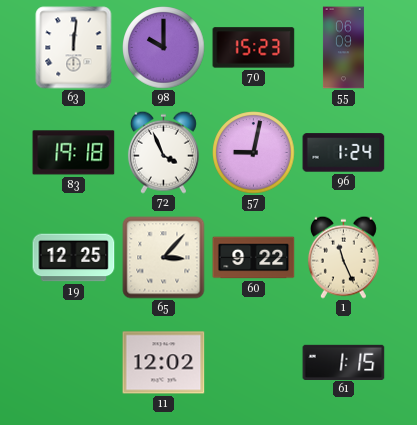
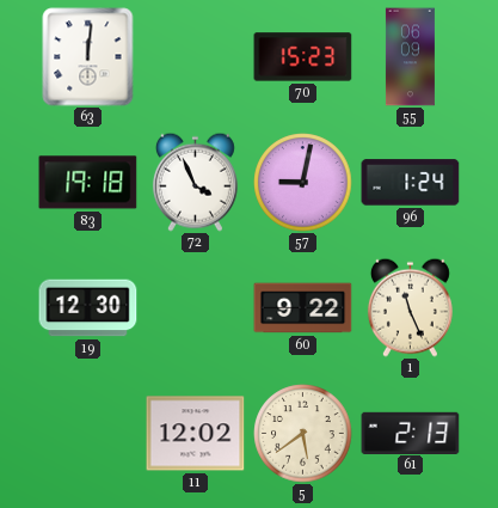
98: 10:00 -> none
19: 12:25 -> 12:30
65: 3:07 -> none
5: none -> 5:39
61: 1:15 -> 2:13
